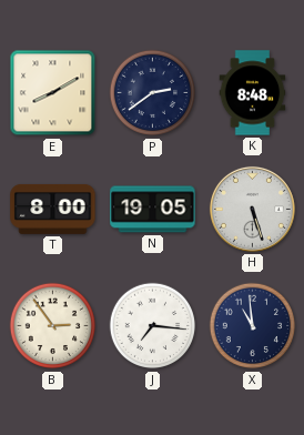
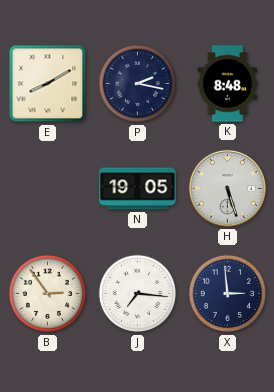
P: 2:39 -> 2:17
T: 8:00 -> none
X: 10:59 -> 2:59
